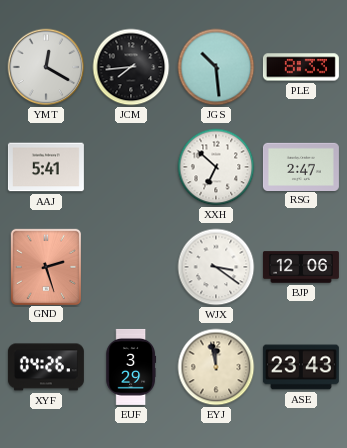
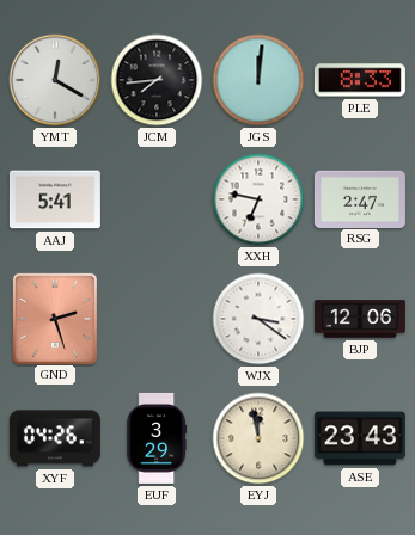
JGS: 10:29 -> 12:01
XXH: 6:52 -> 6:47
